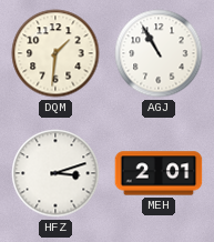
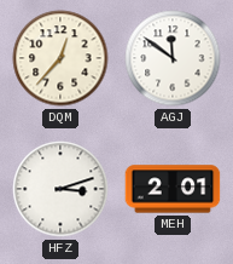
DQM: 1:31 -> 12:37
AGJ: 10:55 -> 11:51
